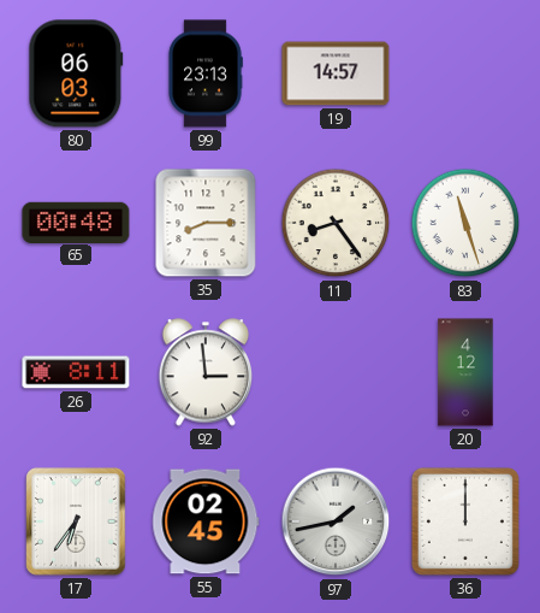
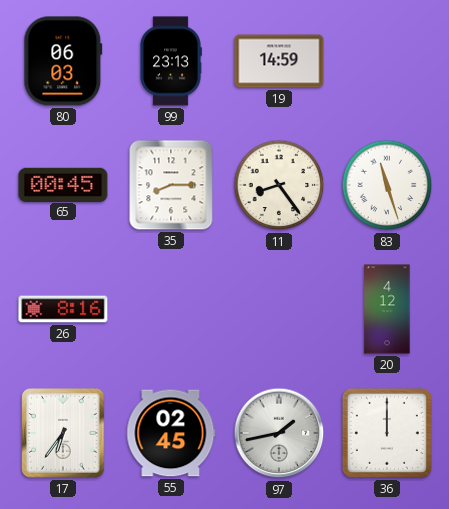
19: 14:57 -> 14:59
65: 00:48 -> 00:45
26: 8:11 -> 8:16
92: 2:59 -> none
